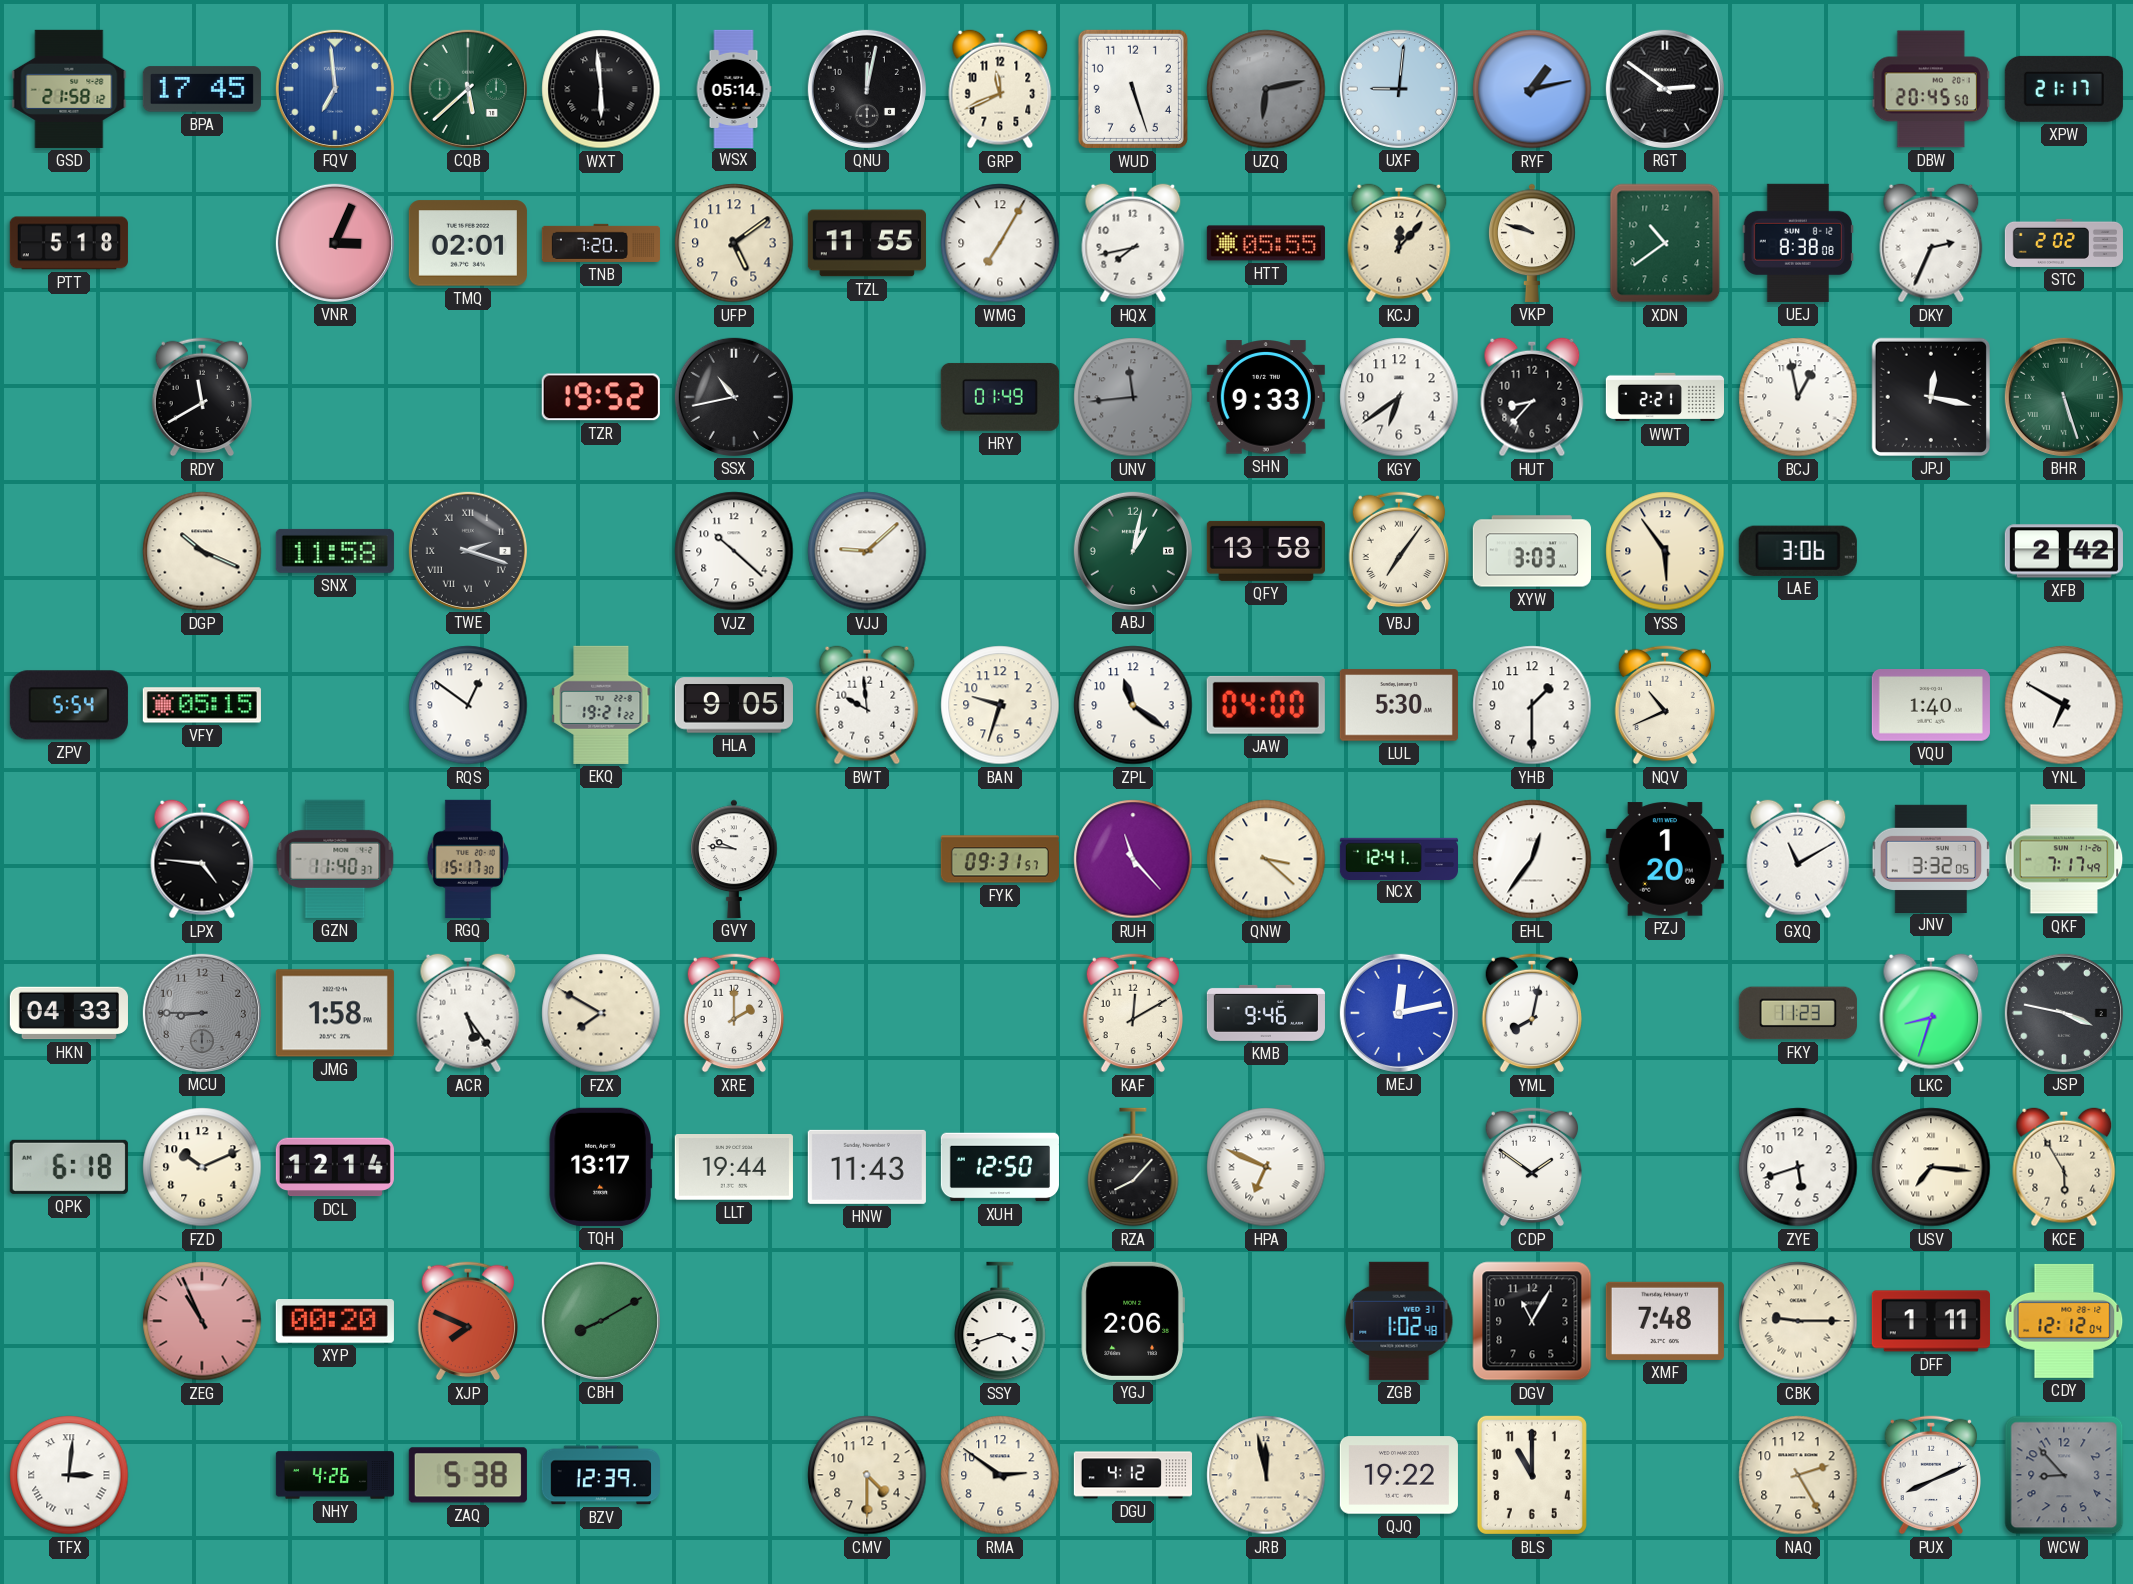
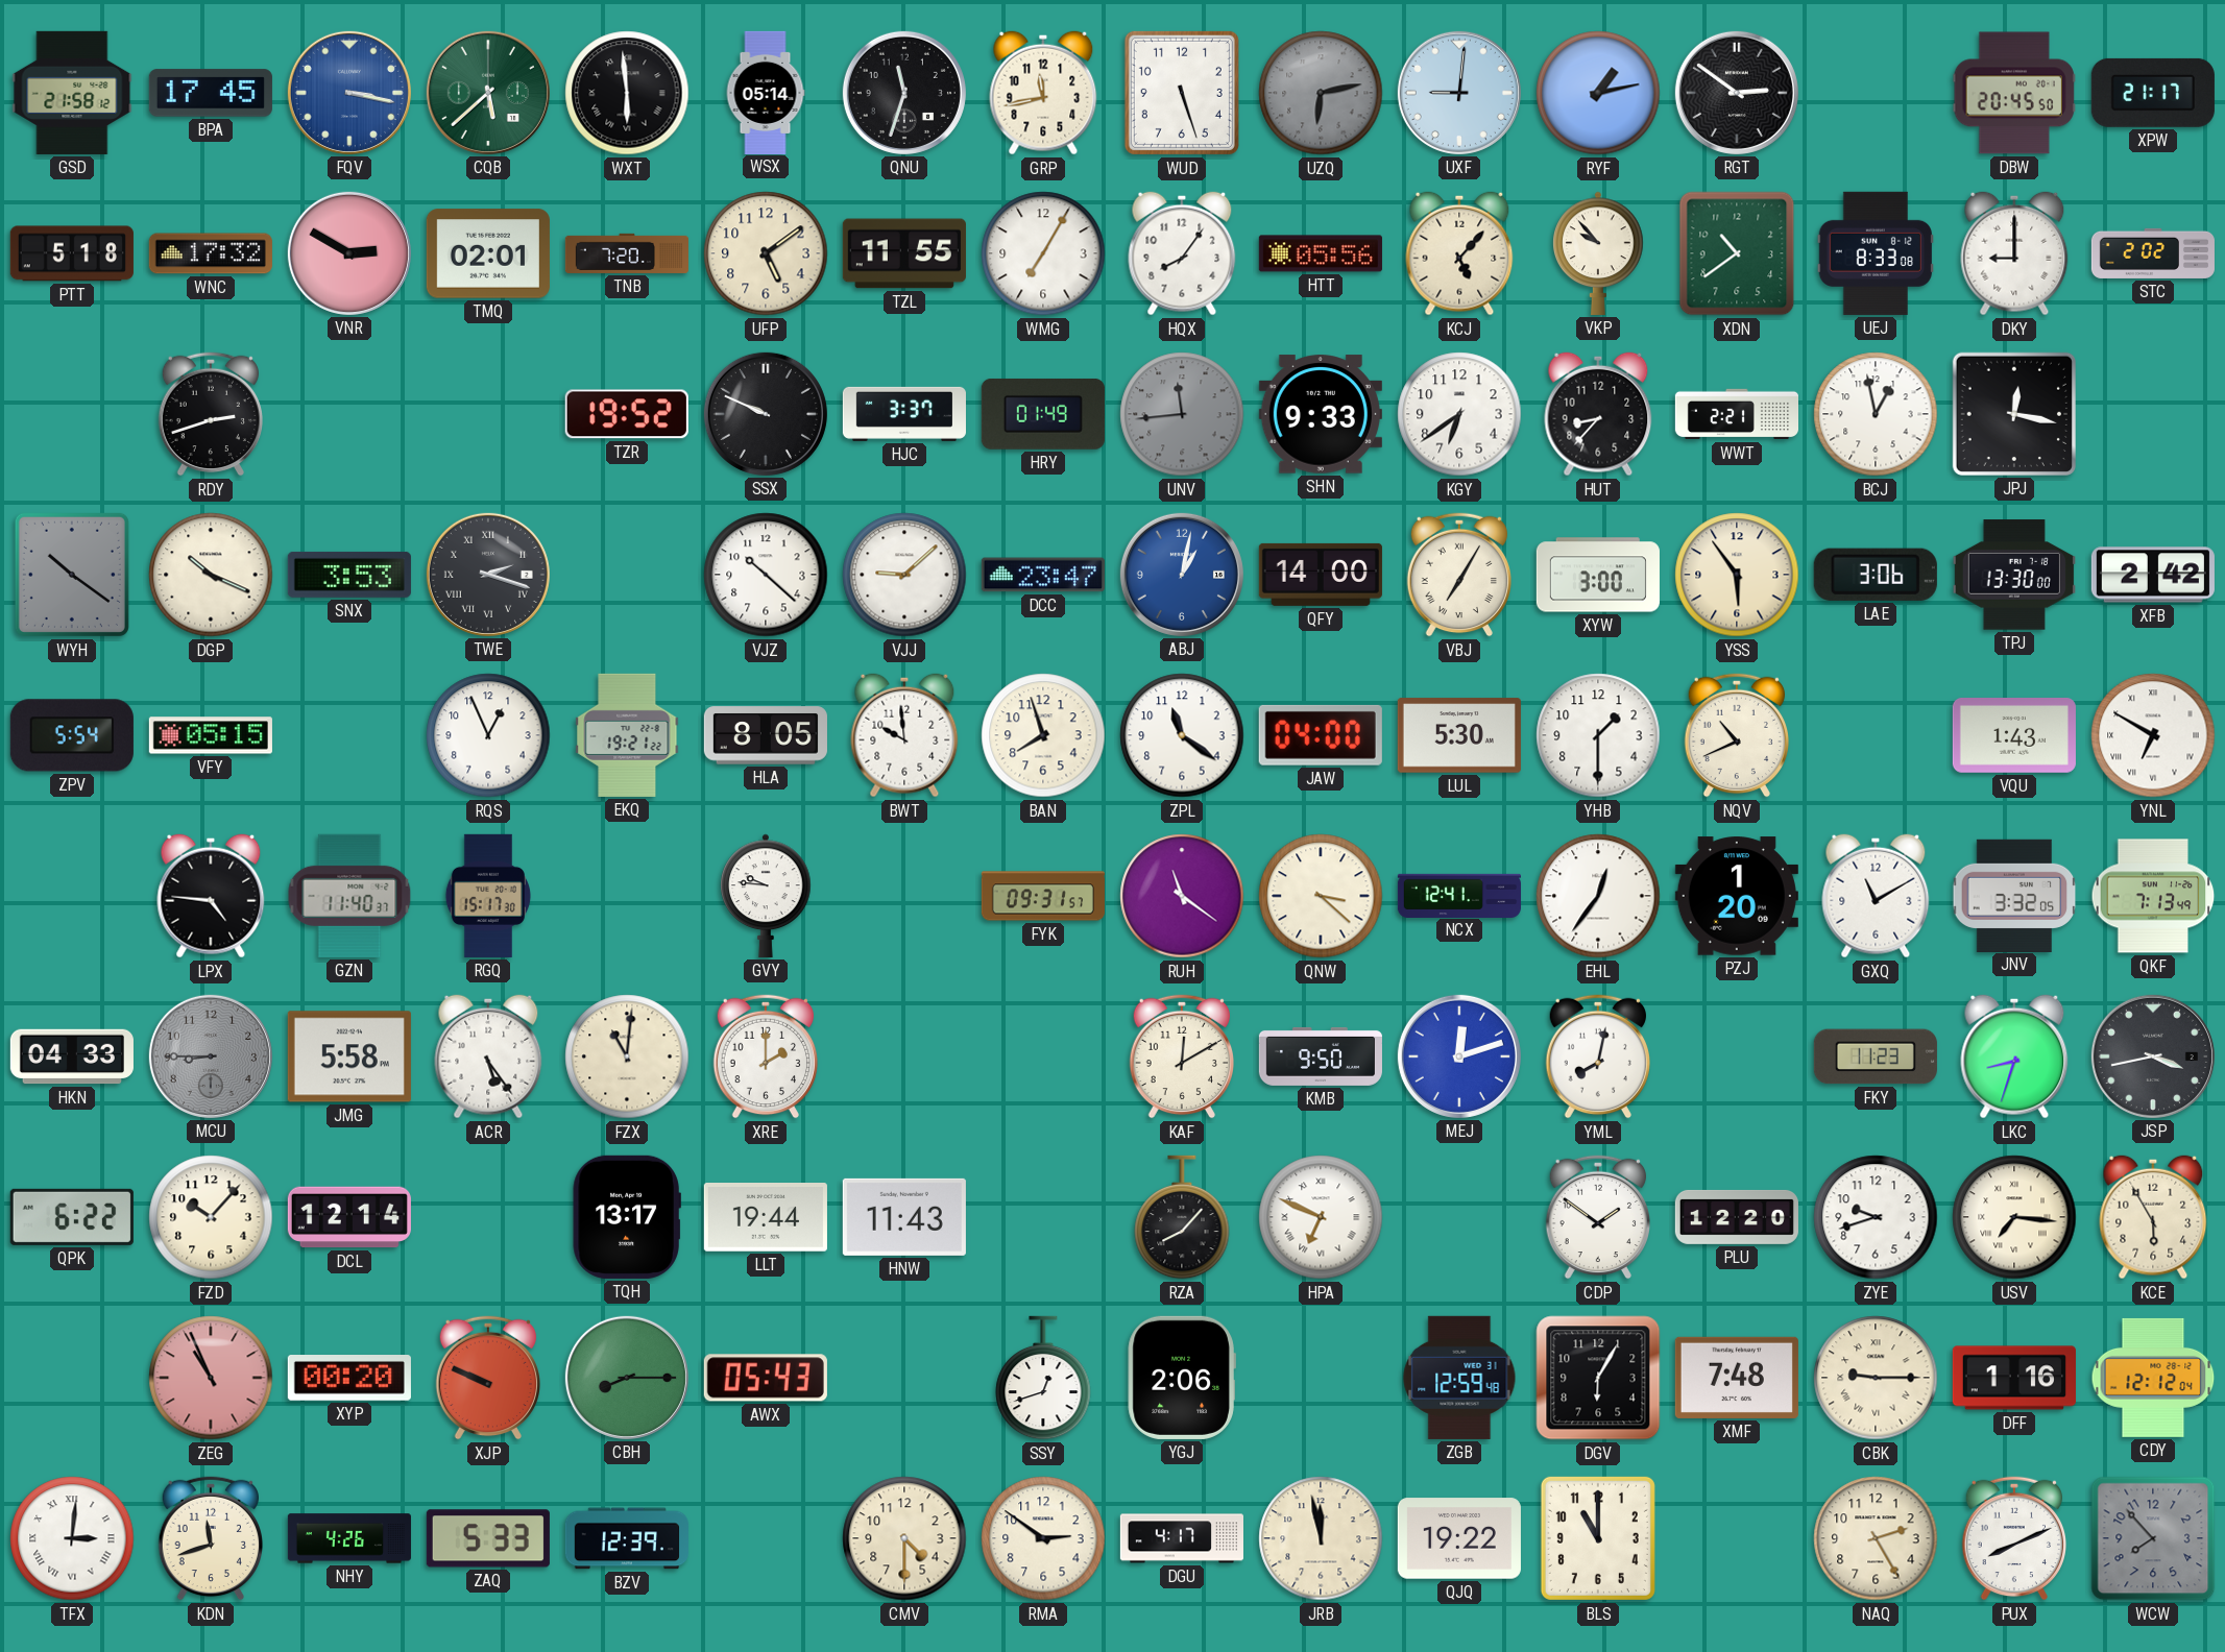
FQV: 6:59 -> 3:17
QNU: 12:02 -> 11:33
GRP: 11:41 -> 11:43
WNC: none -> 17:32
VNR: 3:04 -> 2:50
HQX: 7:43 -> 8:06
HTT: 05:55 -> 05:56
KCJ: 12:07 -> 5:07
VKP: 9:48 -> 9:53
UEJ: 8:38 -> 8:33
DKY: 2:34 -> 9:00
RDY: 11:40 -> 2:42
SSX: 10:43 -> 9:49
HJC: none -> 3:37
BHR: 5:27 -> none
WYH: none -> 10:21
SNX: 11:58 -> 3:53
DCC: none -> 23:47
ABJ dial: green -> blue
QFY: 13:58 -> 14:00
VBJ: 7:06 -> 7:05
XYW: 3:03 -> 3:00
TPJ: none -> 13:30
RQS: 12:51 -> 12:56
HLA: 9:05 -> 8:05
BAN: 9:33 -> 7:57
VQU: 1:40 -> 1:43
RUH: 11:23 -> 11:21
QKF: 7:17 -> 7:13
JMG: 1:58 -> 5:58
FZX: 7:50 -> 11:01
KMB: 9:46 -> 9:50
MEJ: 12:13 -> 12:12
JSP: 3:47 -> 3:43
QPK: 6:18 -> 6:22
FZD: 10:11 -> 10:07
XUH: 12:50 -> none
PLU: none -> 12:20
ZYE: 5:42 -> 9:42
XJP: 7:49 -> 9:49
CBH: 8:10 -> 8:15
AWX: none -> 05:43
SSY: 3:42 -> 12:42
ZGB: 1:02 -> 12:59
DGV: 11:05 -> 6:05
DFF: 1:11 -> 1:16
KDN: none -> 11:42
ZAQ: 5:38 -> 5:33
DGU: 4:12 -> 4:17
WCW: 8:53 -> 7:53
